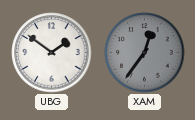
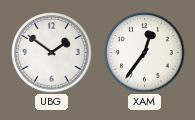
XAM dial: grey -> white
